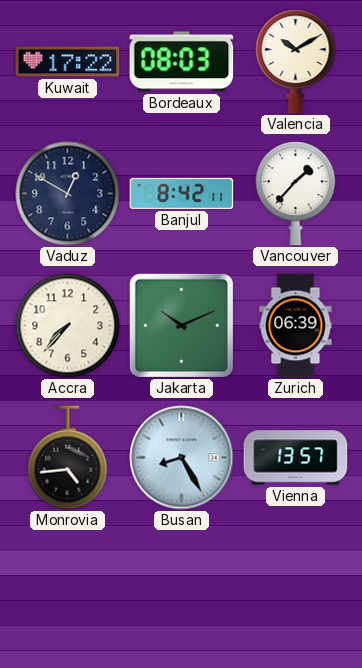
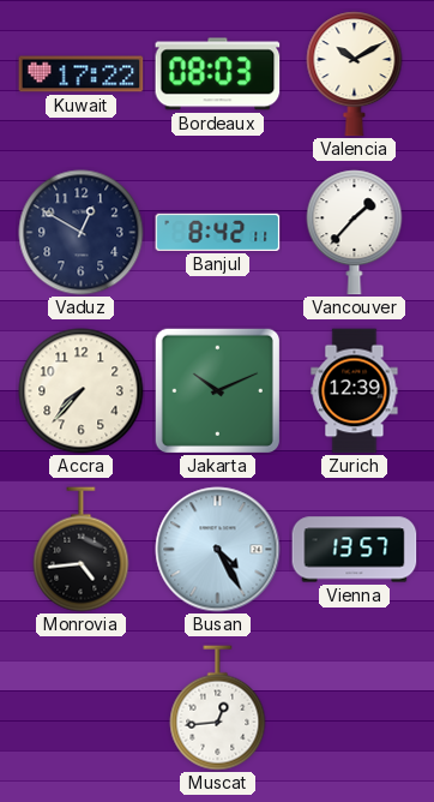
Zurich: 06:39 -> 12:39
Busan: 8:25 -> 4:25
Muscat: none -> 12:44
